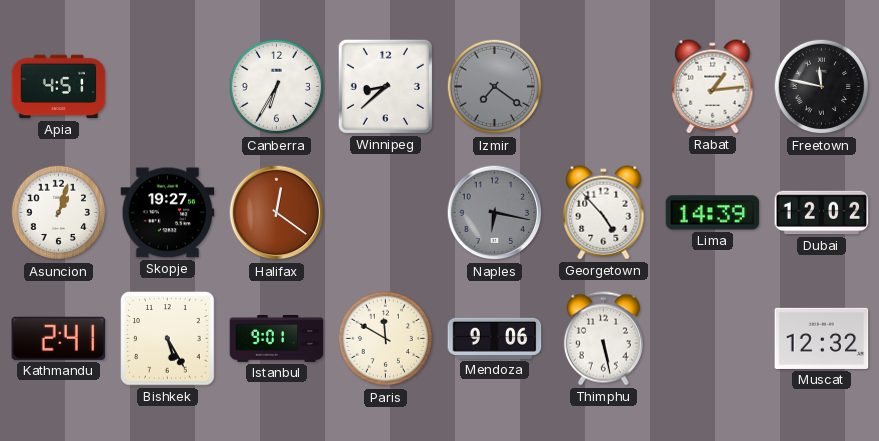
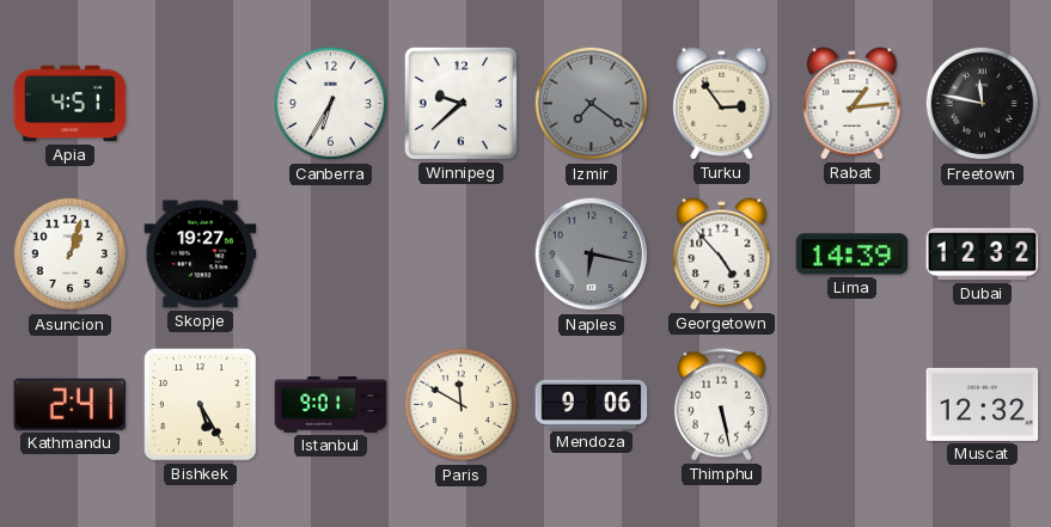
Winnipeg: 8:38 -> 9:38
Turku: none -> 2:54
Halifax: 12:21 -> none
Dubai: 12:02 -> 12:32
